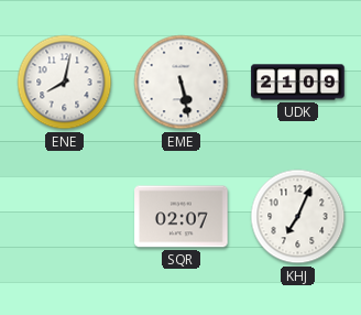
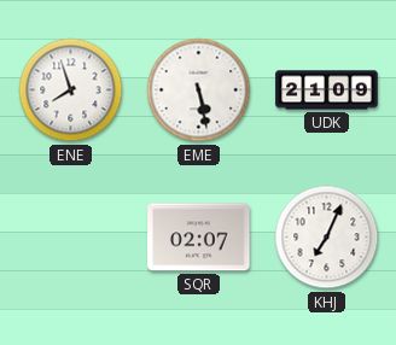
ENE: 8:02 -> 7:57
